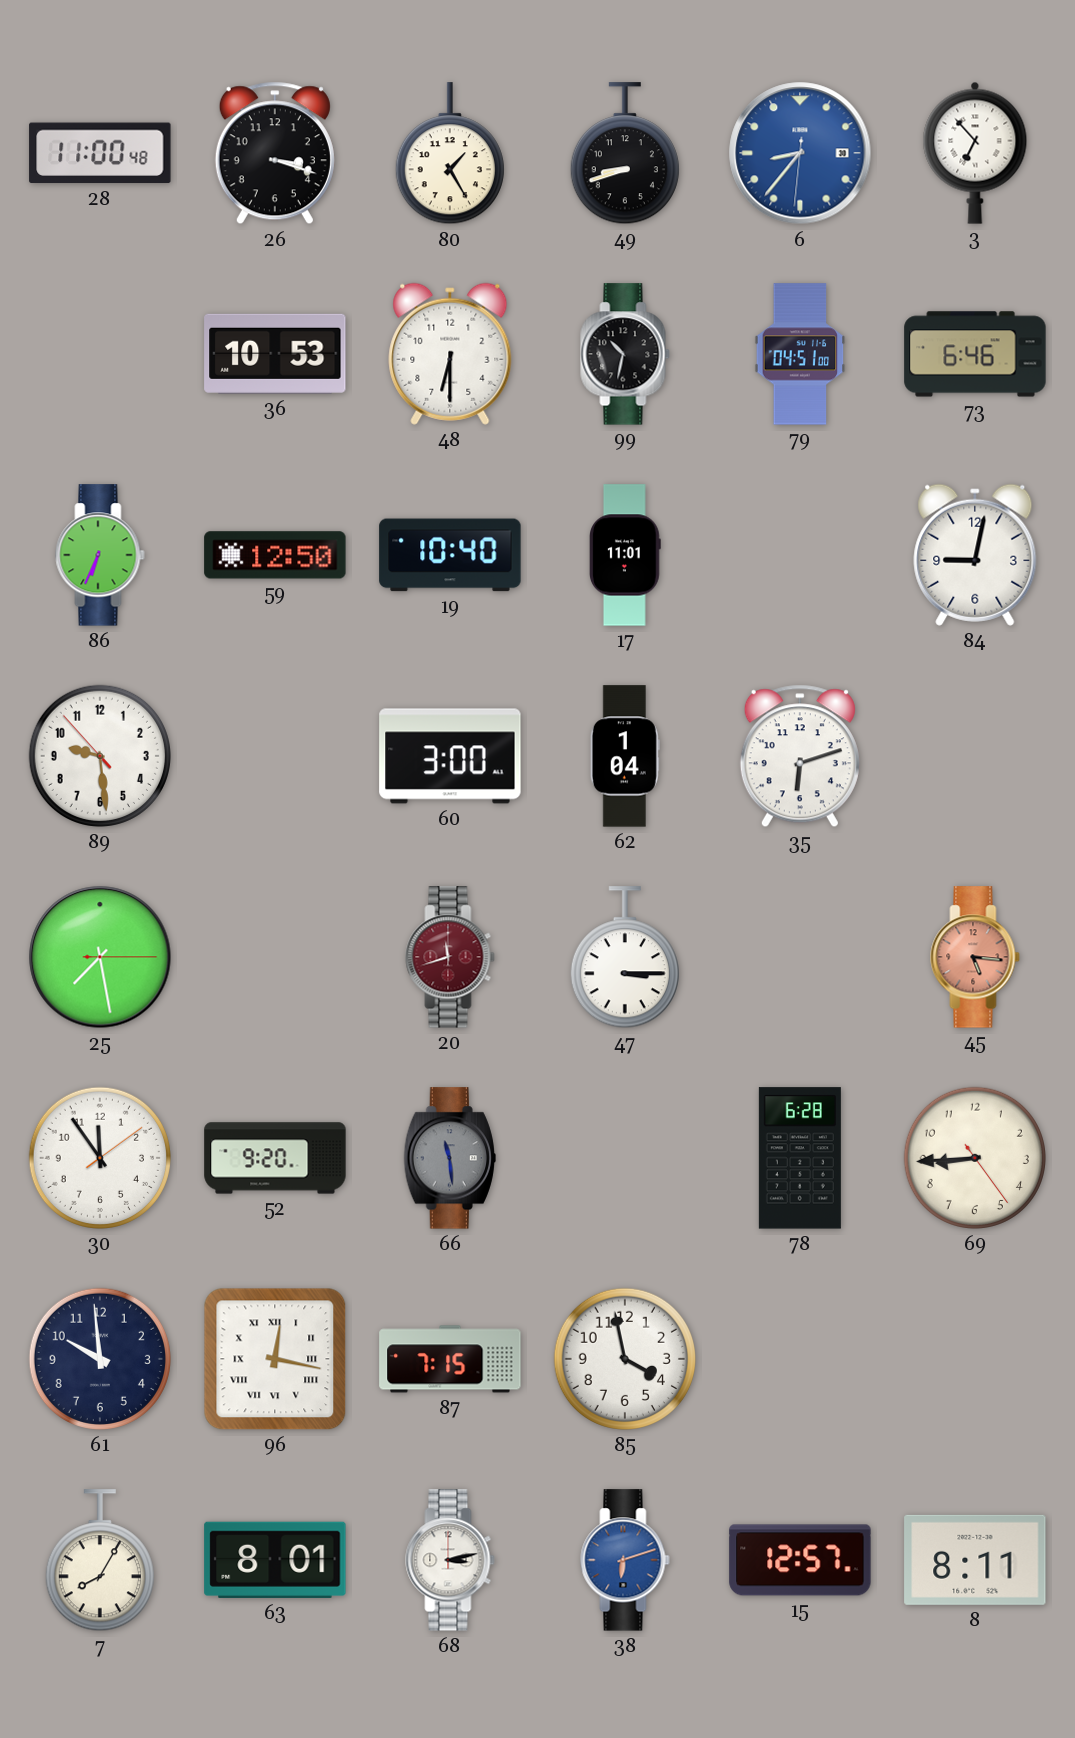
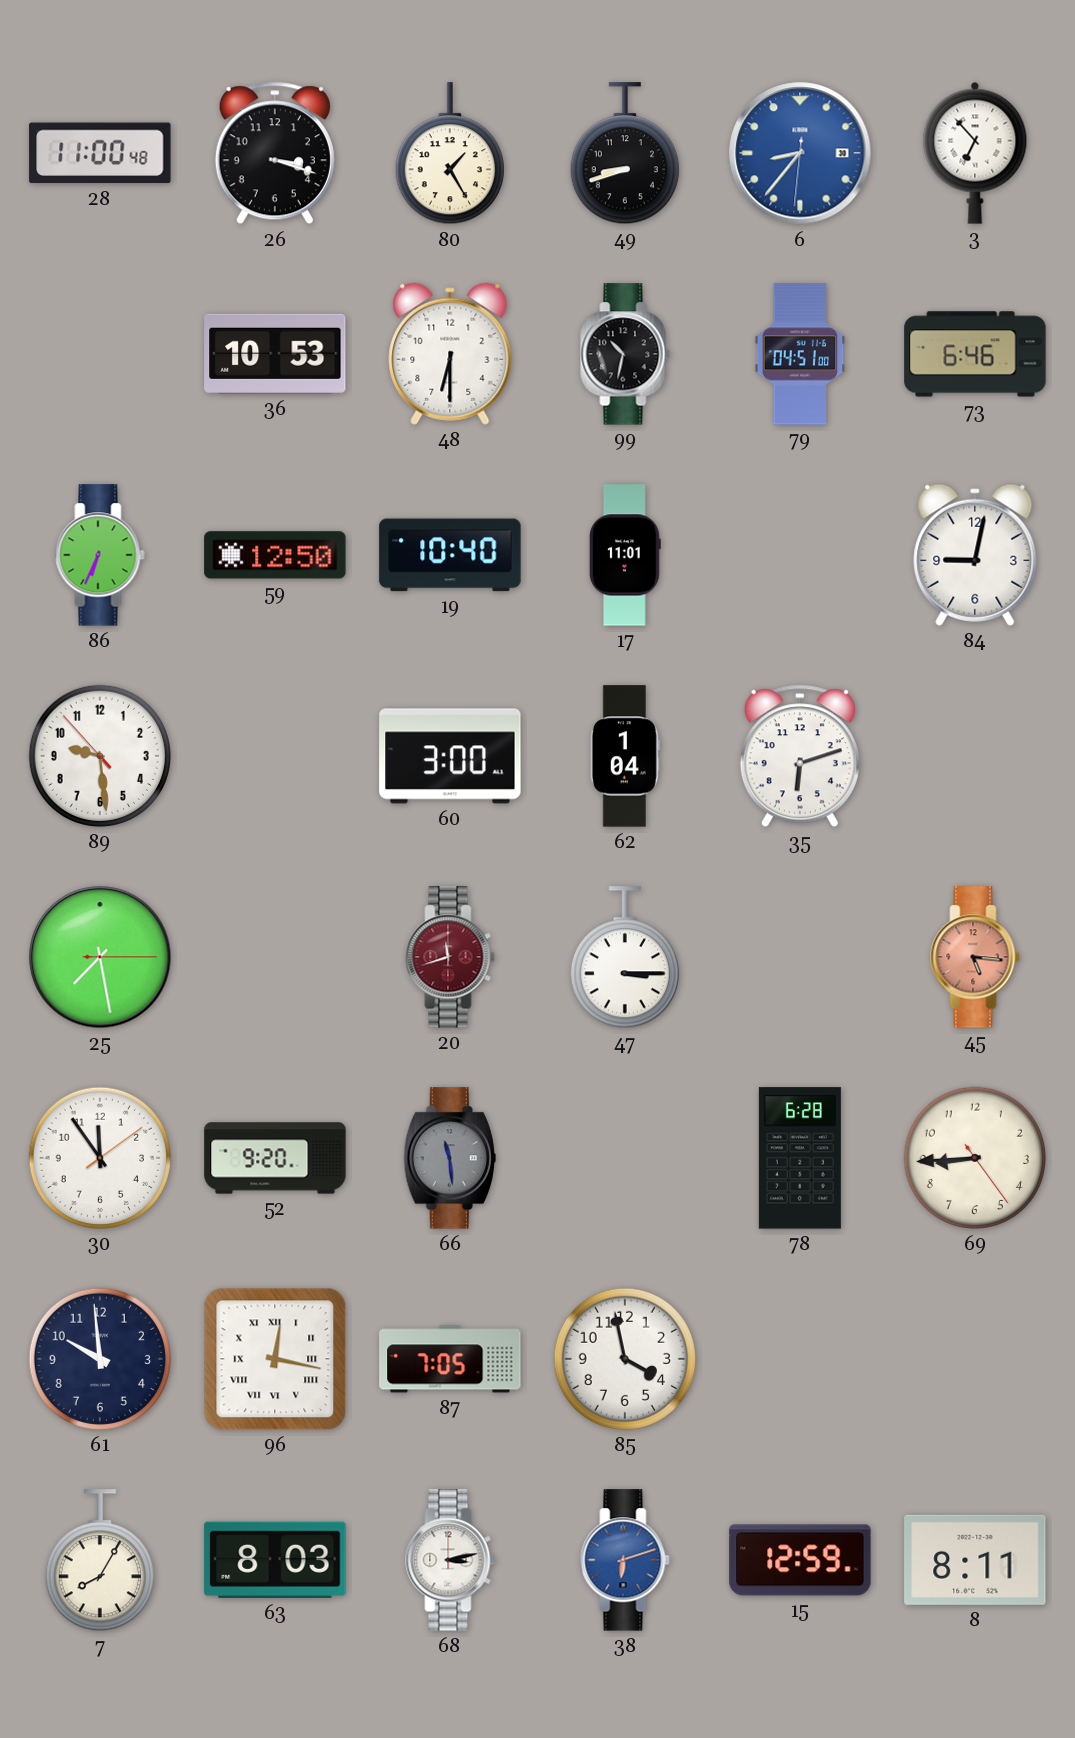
87: 7:15 -> 7:05
63: 8:01 -> 8:03
15: 12:57 -> 12:59
